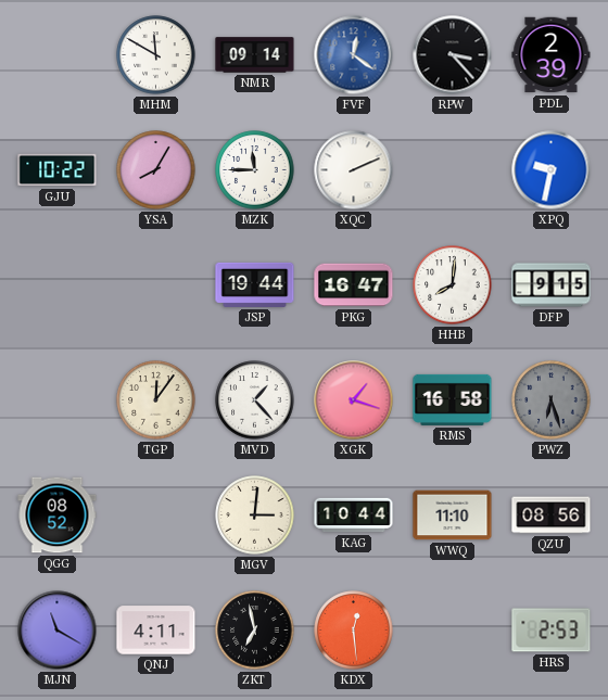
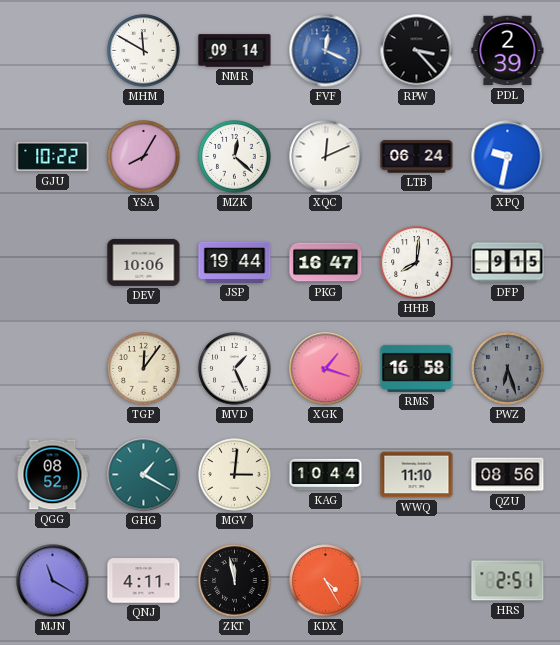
FVF: 12:21 -> 12:19
MZK: 11:45 -> 12:22
XQC: 2:11 -> 12:11
LTB: none -> 06:24
DEV: none -> 10:06
MVD: 1:23 -> 1:26
GHG: none -> 1:20
ZKT: 6:58 -> 11:58
KDX: 12:29 -> 4:25
HRS: 2:53 -> 2:51
